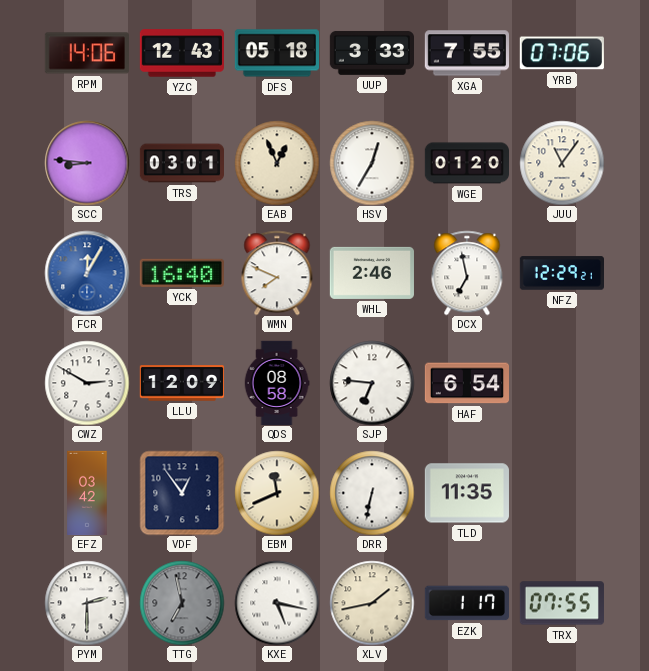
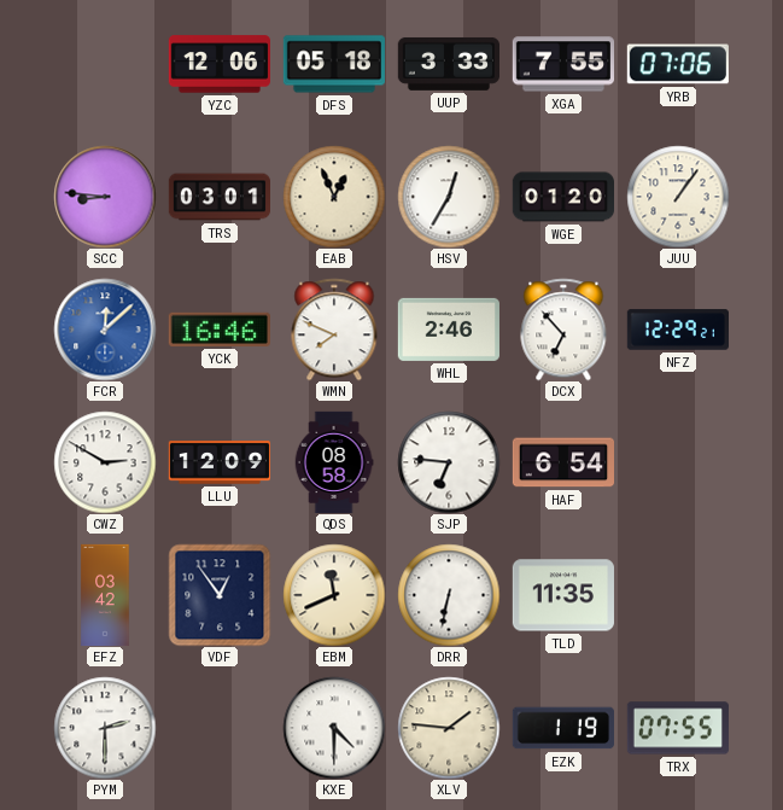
RPM: 14:06 -> none
YZC: 12:43 -> 12:06
JUU: 11:06 -> 1:06
FCR: 12:05 -> 12:08
YCK: 16:40 -> 16:46
DCX: 6:58 -> 6:53
TTG: 6:58 -> none
KXE: 5:17 -> 4:30
XLV: 1:43 -> 1:46
EZK: 1:17 -> 1:19
